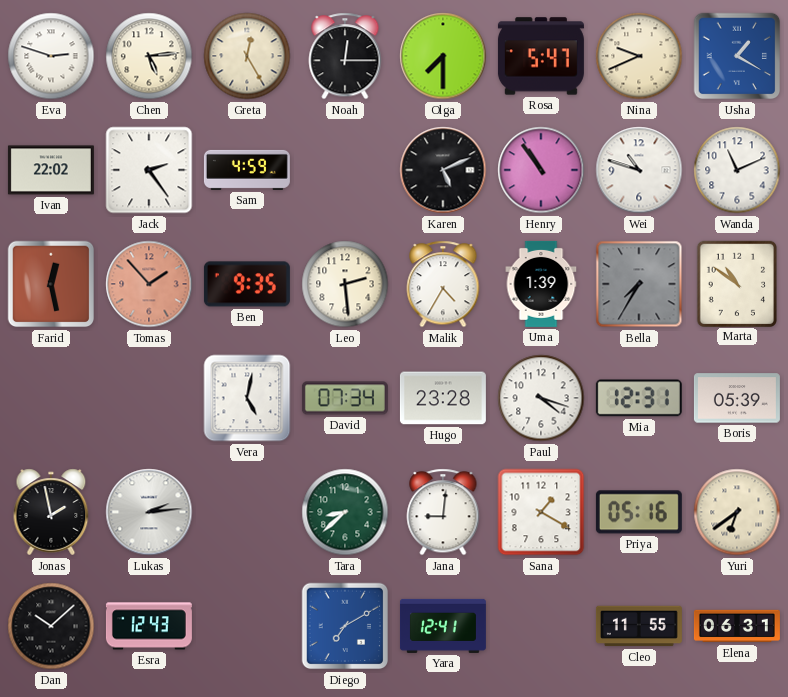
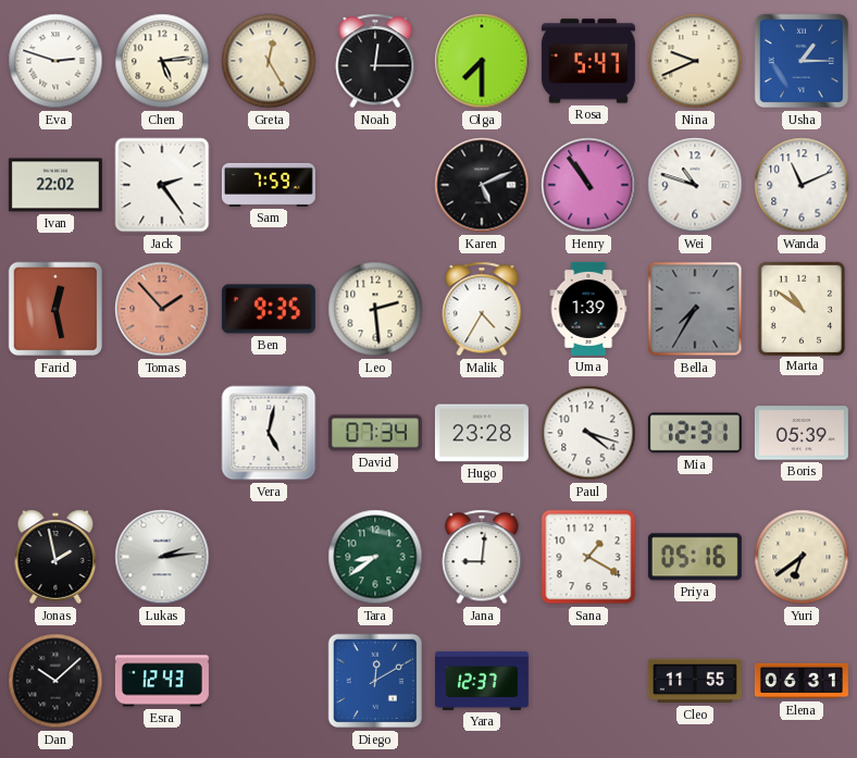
Usha: 1:20 -> 1:15
Sam: 4:59 -> 7:59
Tara: 8:38 -> 8:39
Diego: 7:10 -> 12:10
Yara: 12:41 -> 12:37
